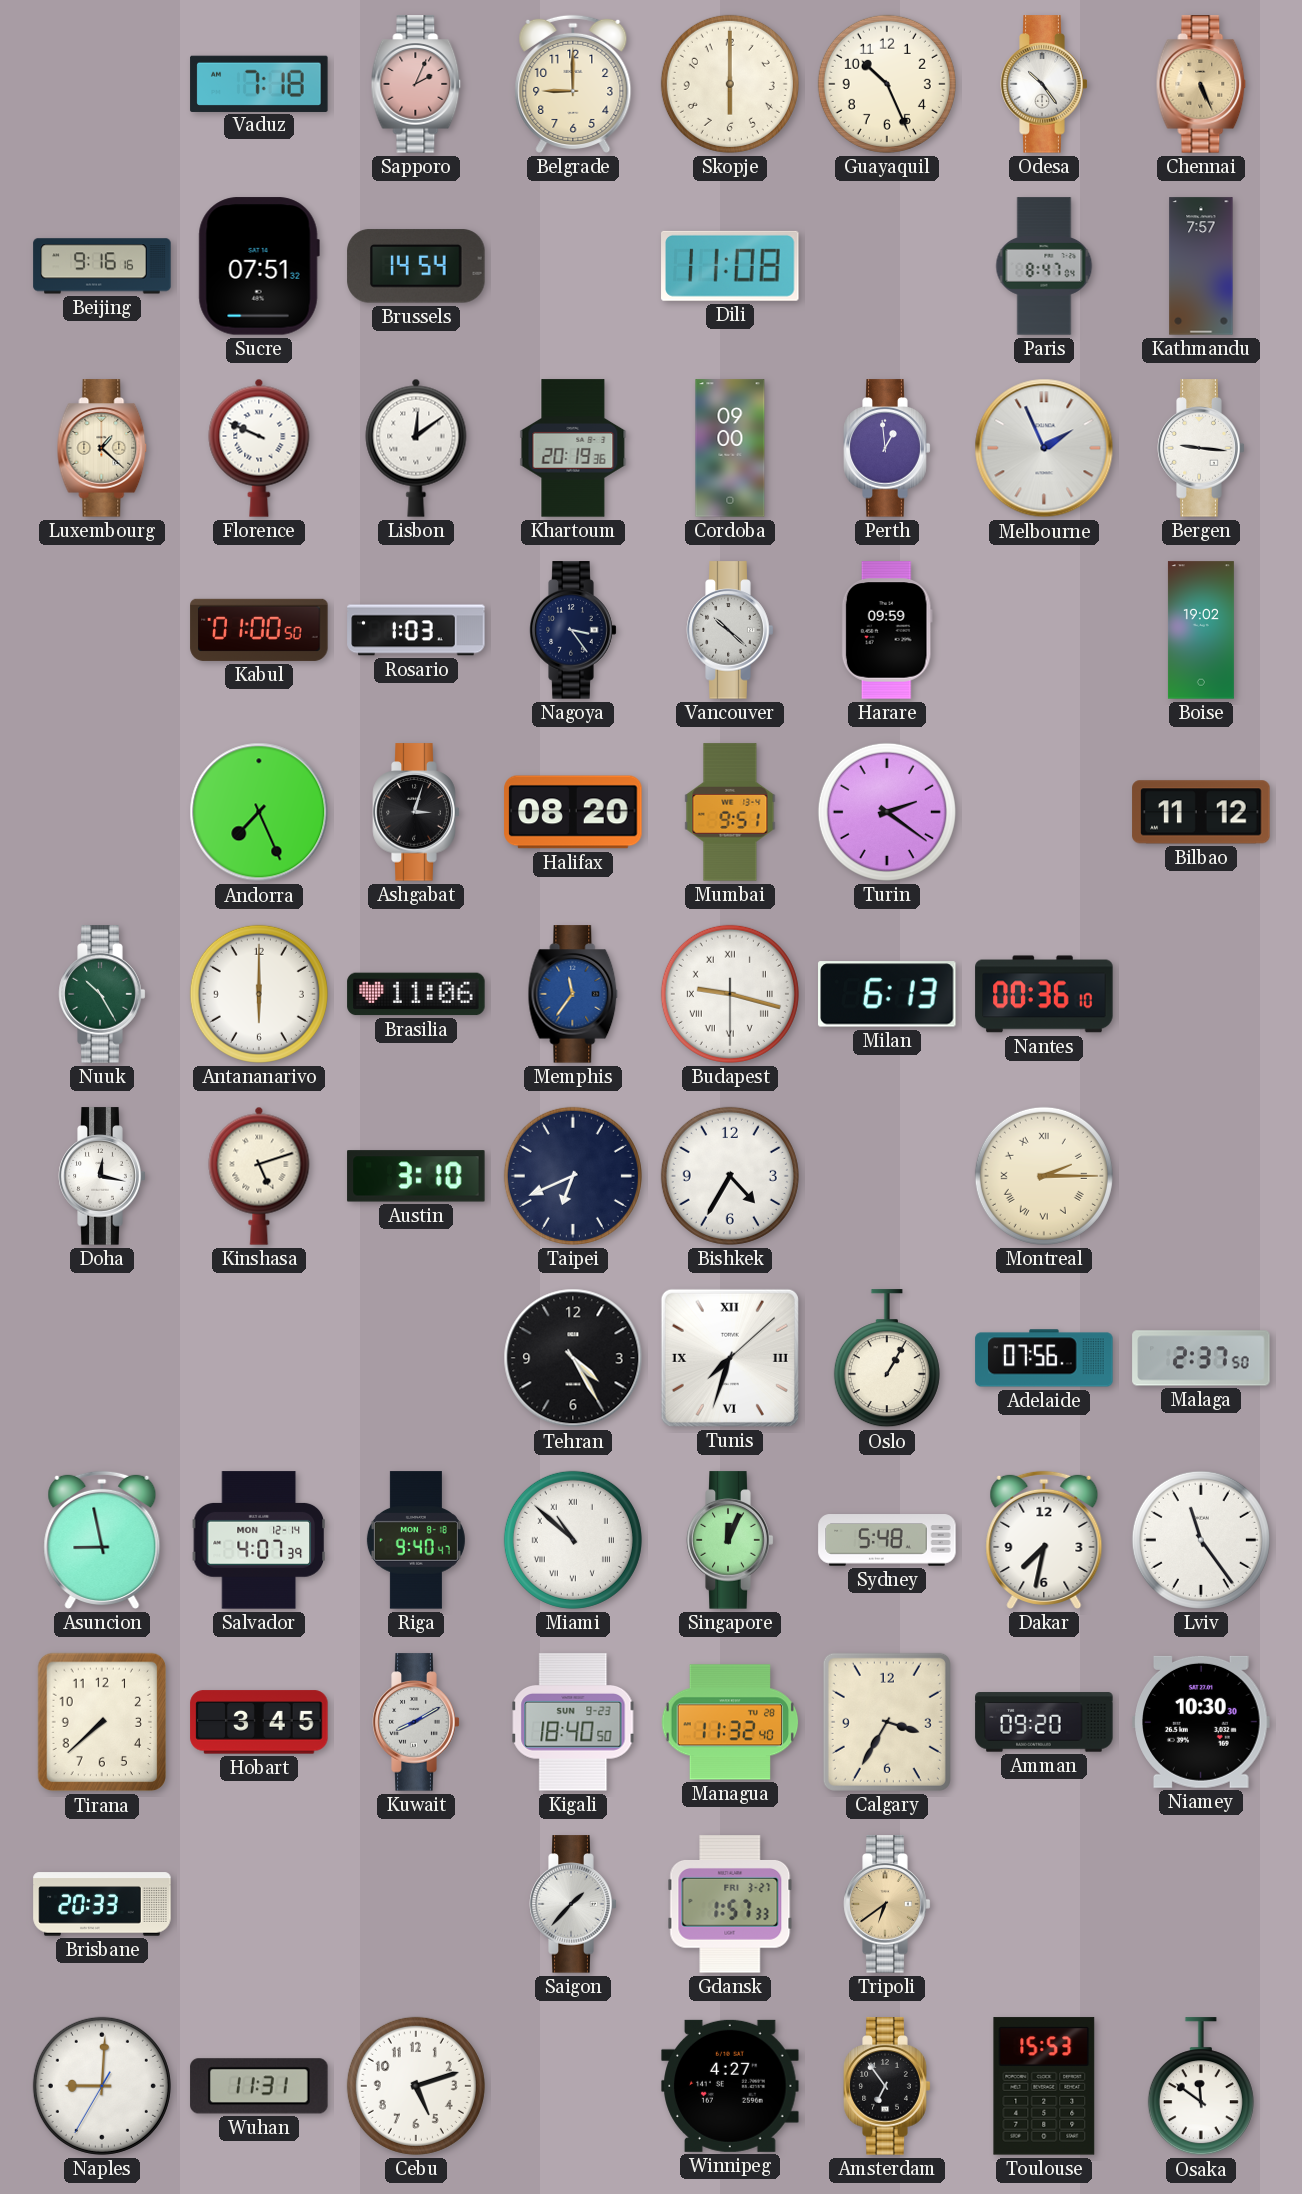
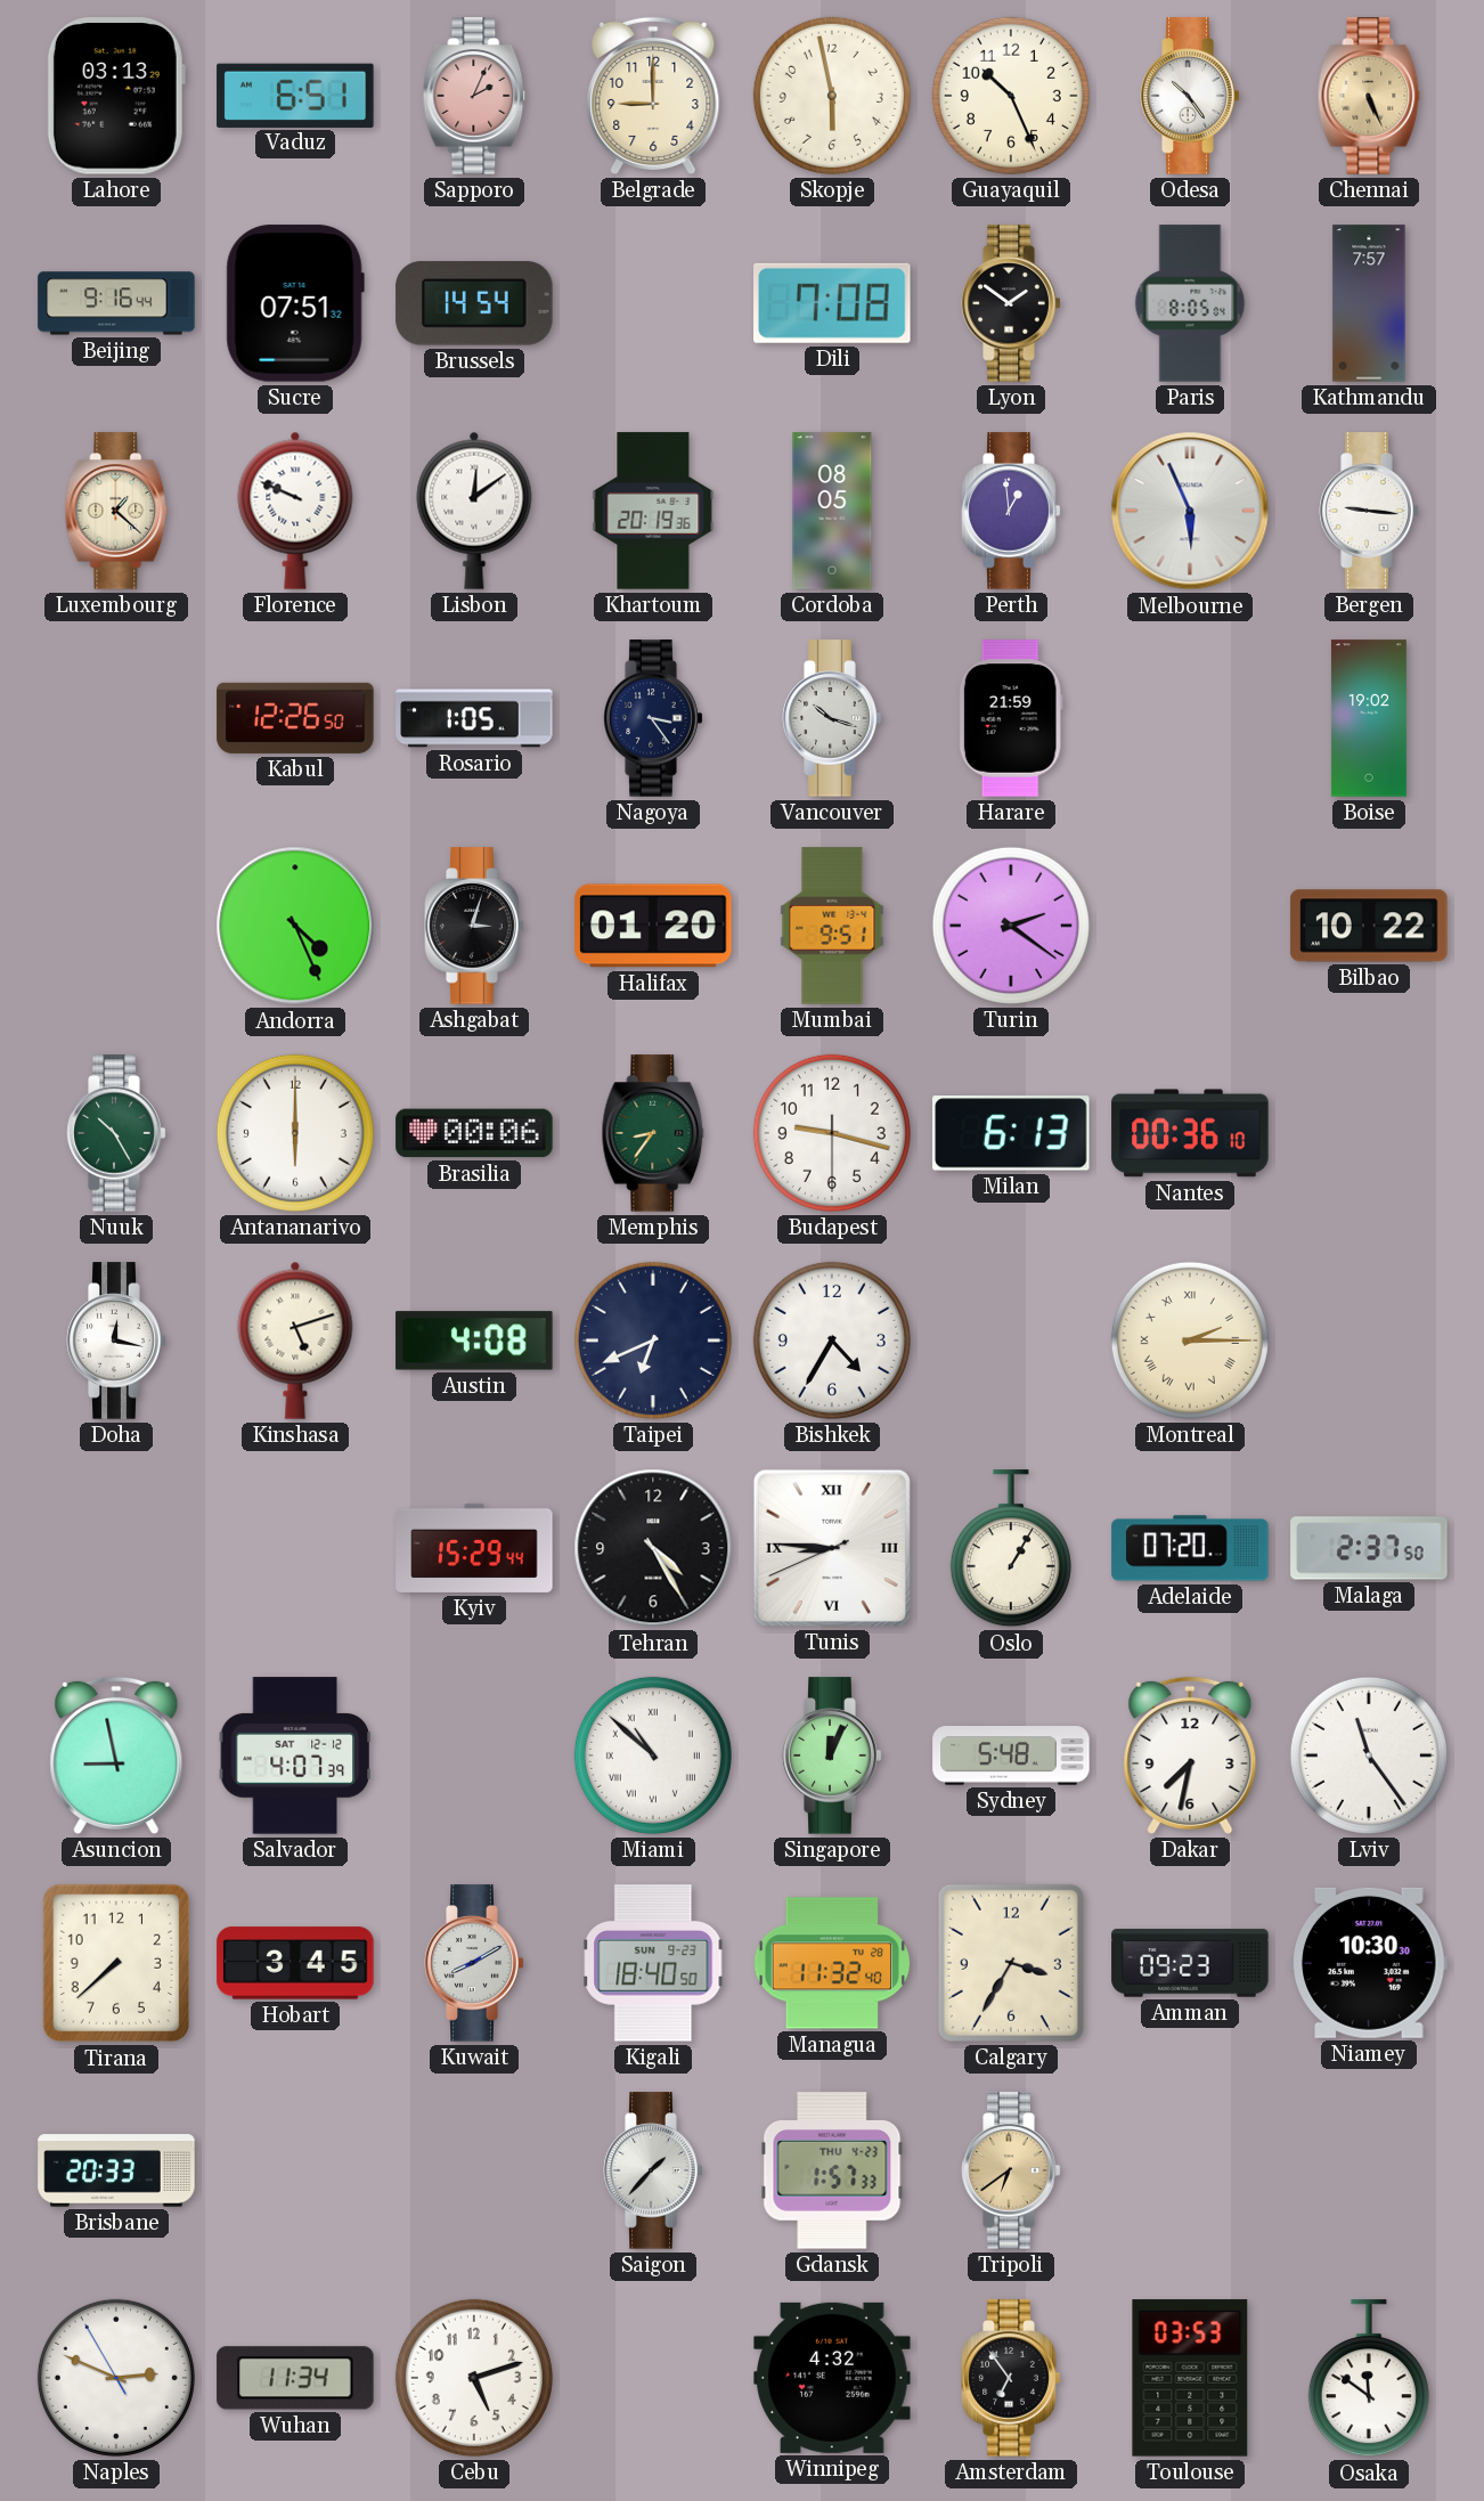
Lahore: none -> 03:13
Vaduz: 7:18 -> 6:51
Skopje: 6:00 -> 5:58
Beijing: 9:16:16 -> 9:16:44
Dili: 11:08 -> 7:08
Lyon: none -> 1:51
Paris: 8:47 -> 8:05
Cordoba: 09:00 -> 08:05
Melbourne: 1:56 -> 5:56
Kabul: 01:00 -> 12:26
Rosario: 1:03 -> 1:05
Vancouver: 10:22 -> 10:18
Harare: 09:59 -> 21:59
Andorra: 7:26 -> 4:26
Halifax: 08:20 -> 01:20
Bilbao: 11:12 -> 10:22
Brasilia: 11:06 -> 00:06
Memphis: 11:36 -> 8:36
Memphis dial: blue -> green
Budapest numerals: Roman -> Arabic
Austin: 3:10 -> 4:08
Kyiv: none -> 15:29
Tunis: 7:33 -> 8:45
Adelaide: 07:56 -> 07:20
Salvador date: MON 12-14 -> SAT 12-12
Riga: 9:40 -> none
Amman: 09:20 -> 09:23
Gdansk date: FRI 3-27 -> THU 4-23
Naples: 9:00 -> 2:48
Wuhan: 11:31 -> 11:34
Winnipeg: 4:27 -> 4:32
Toulouse: 15:53 -> 03:53
